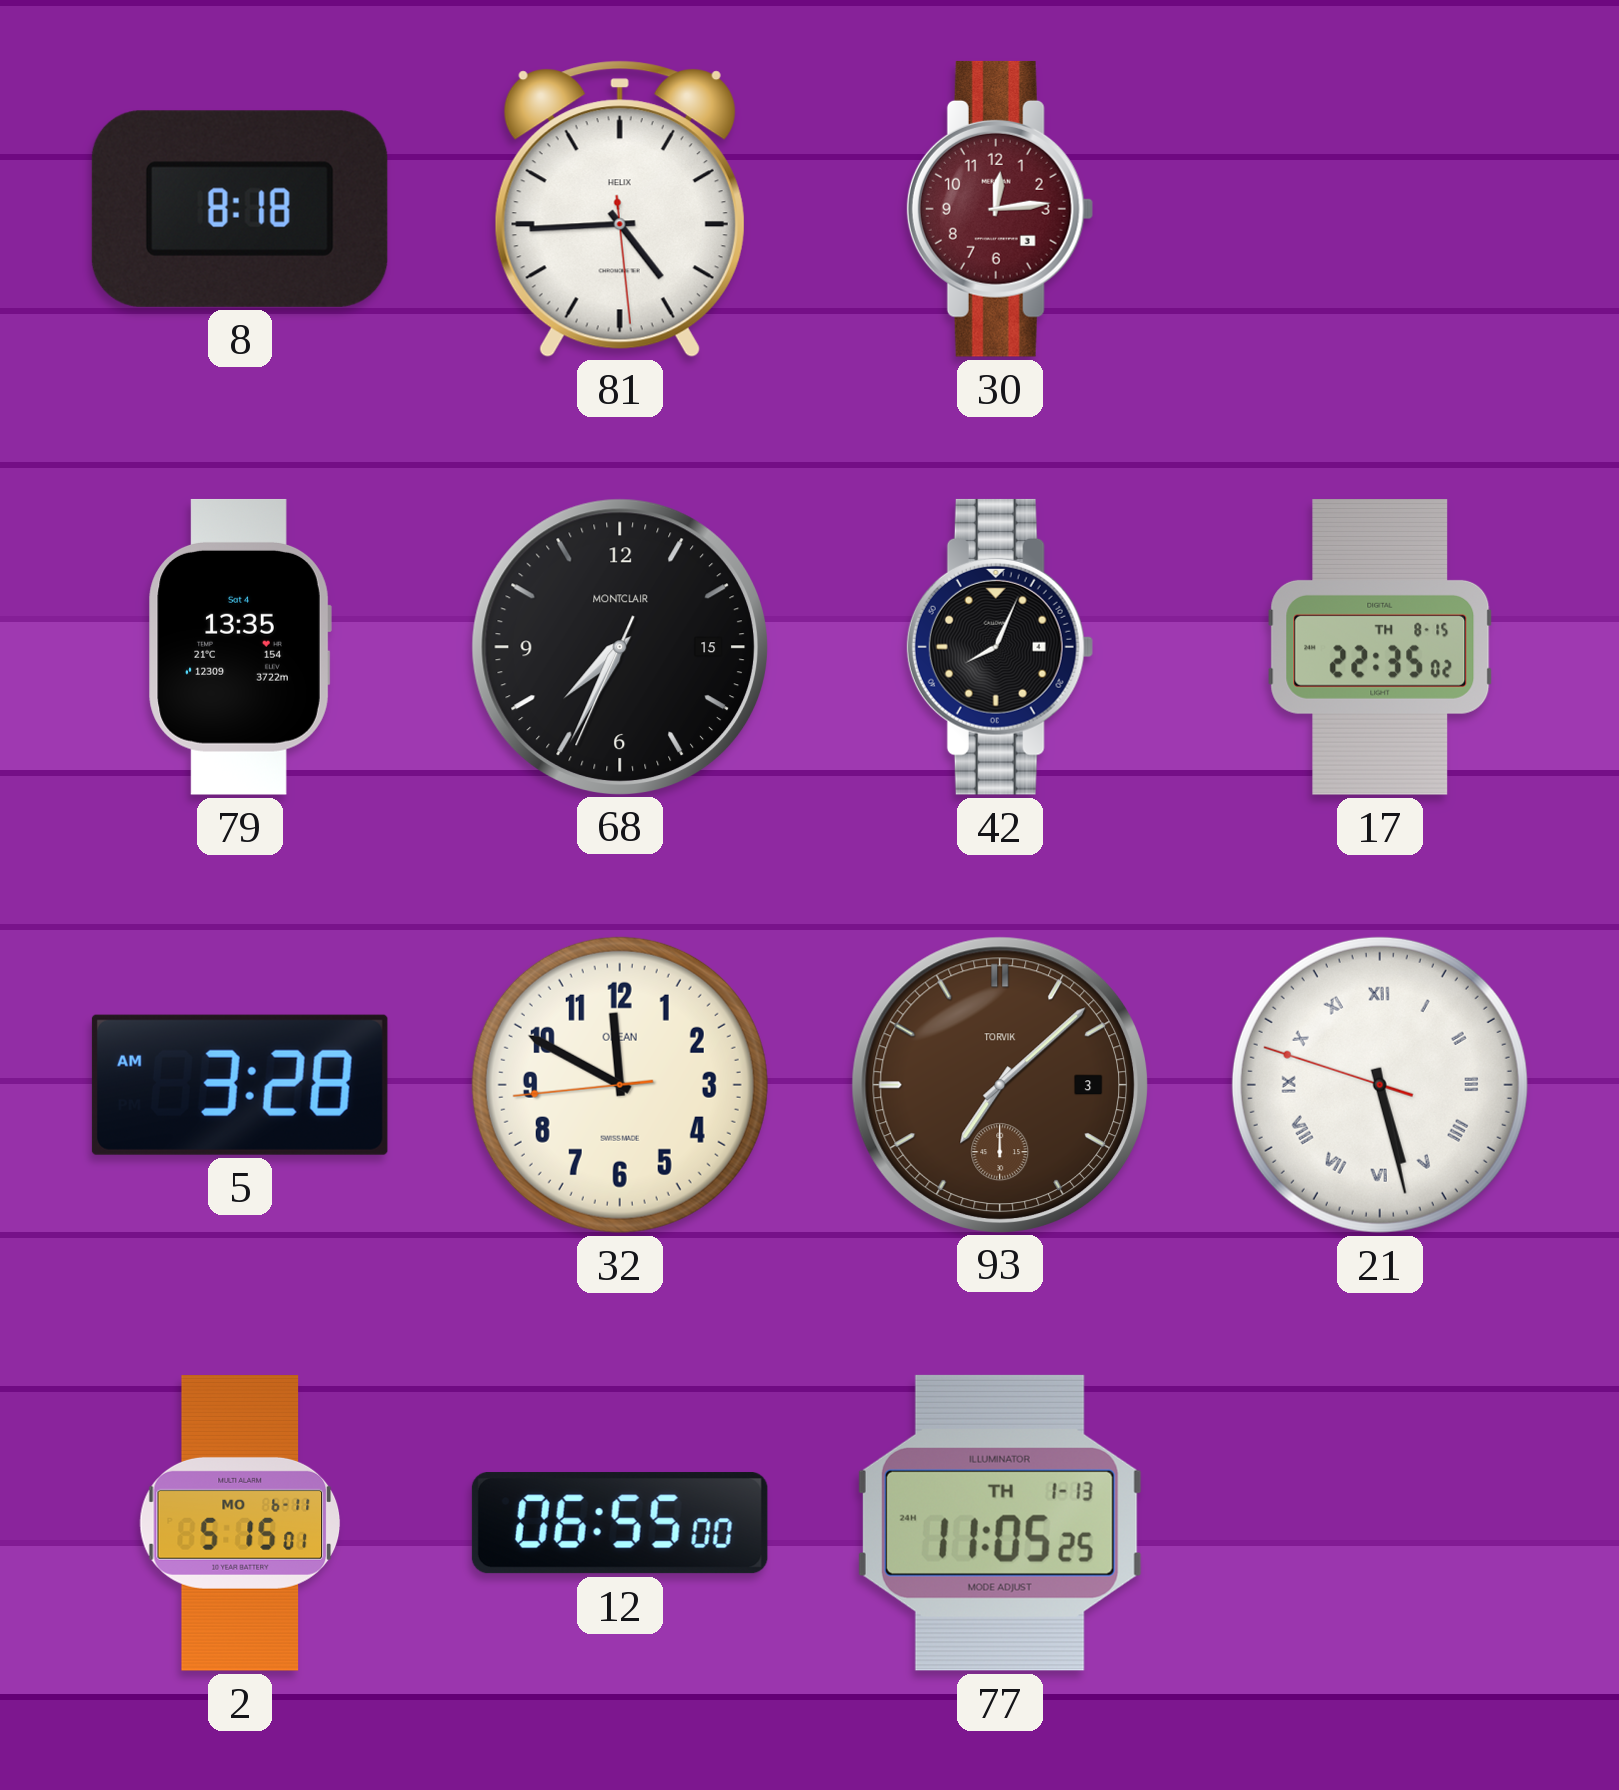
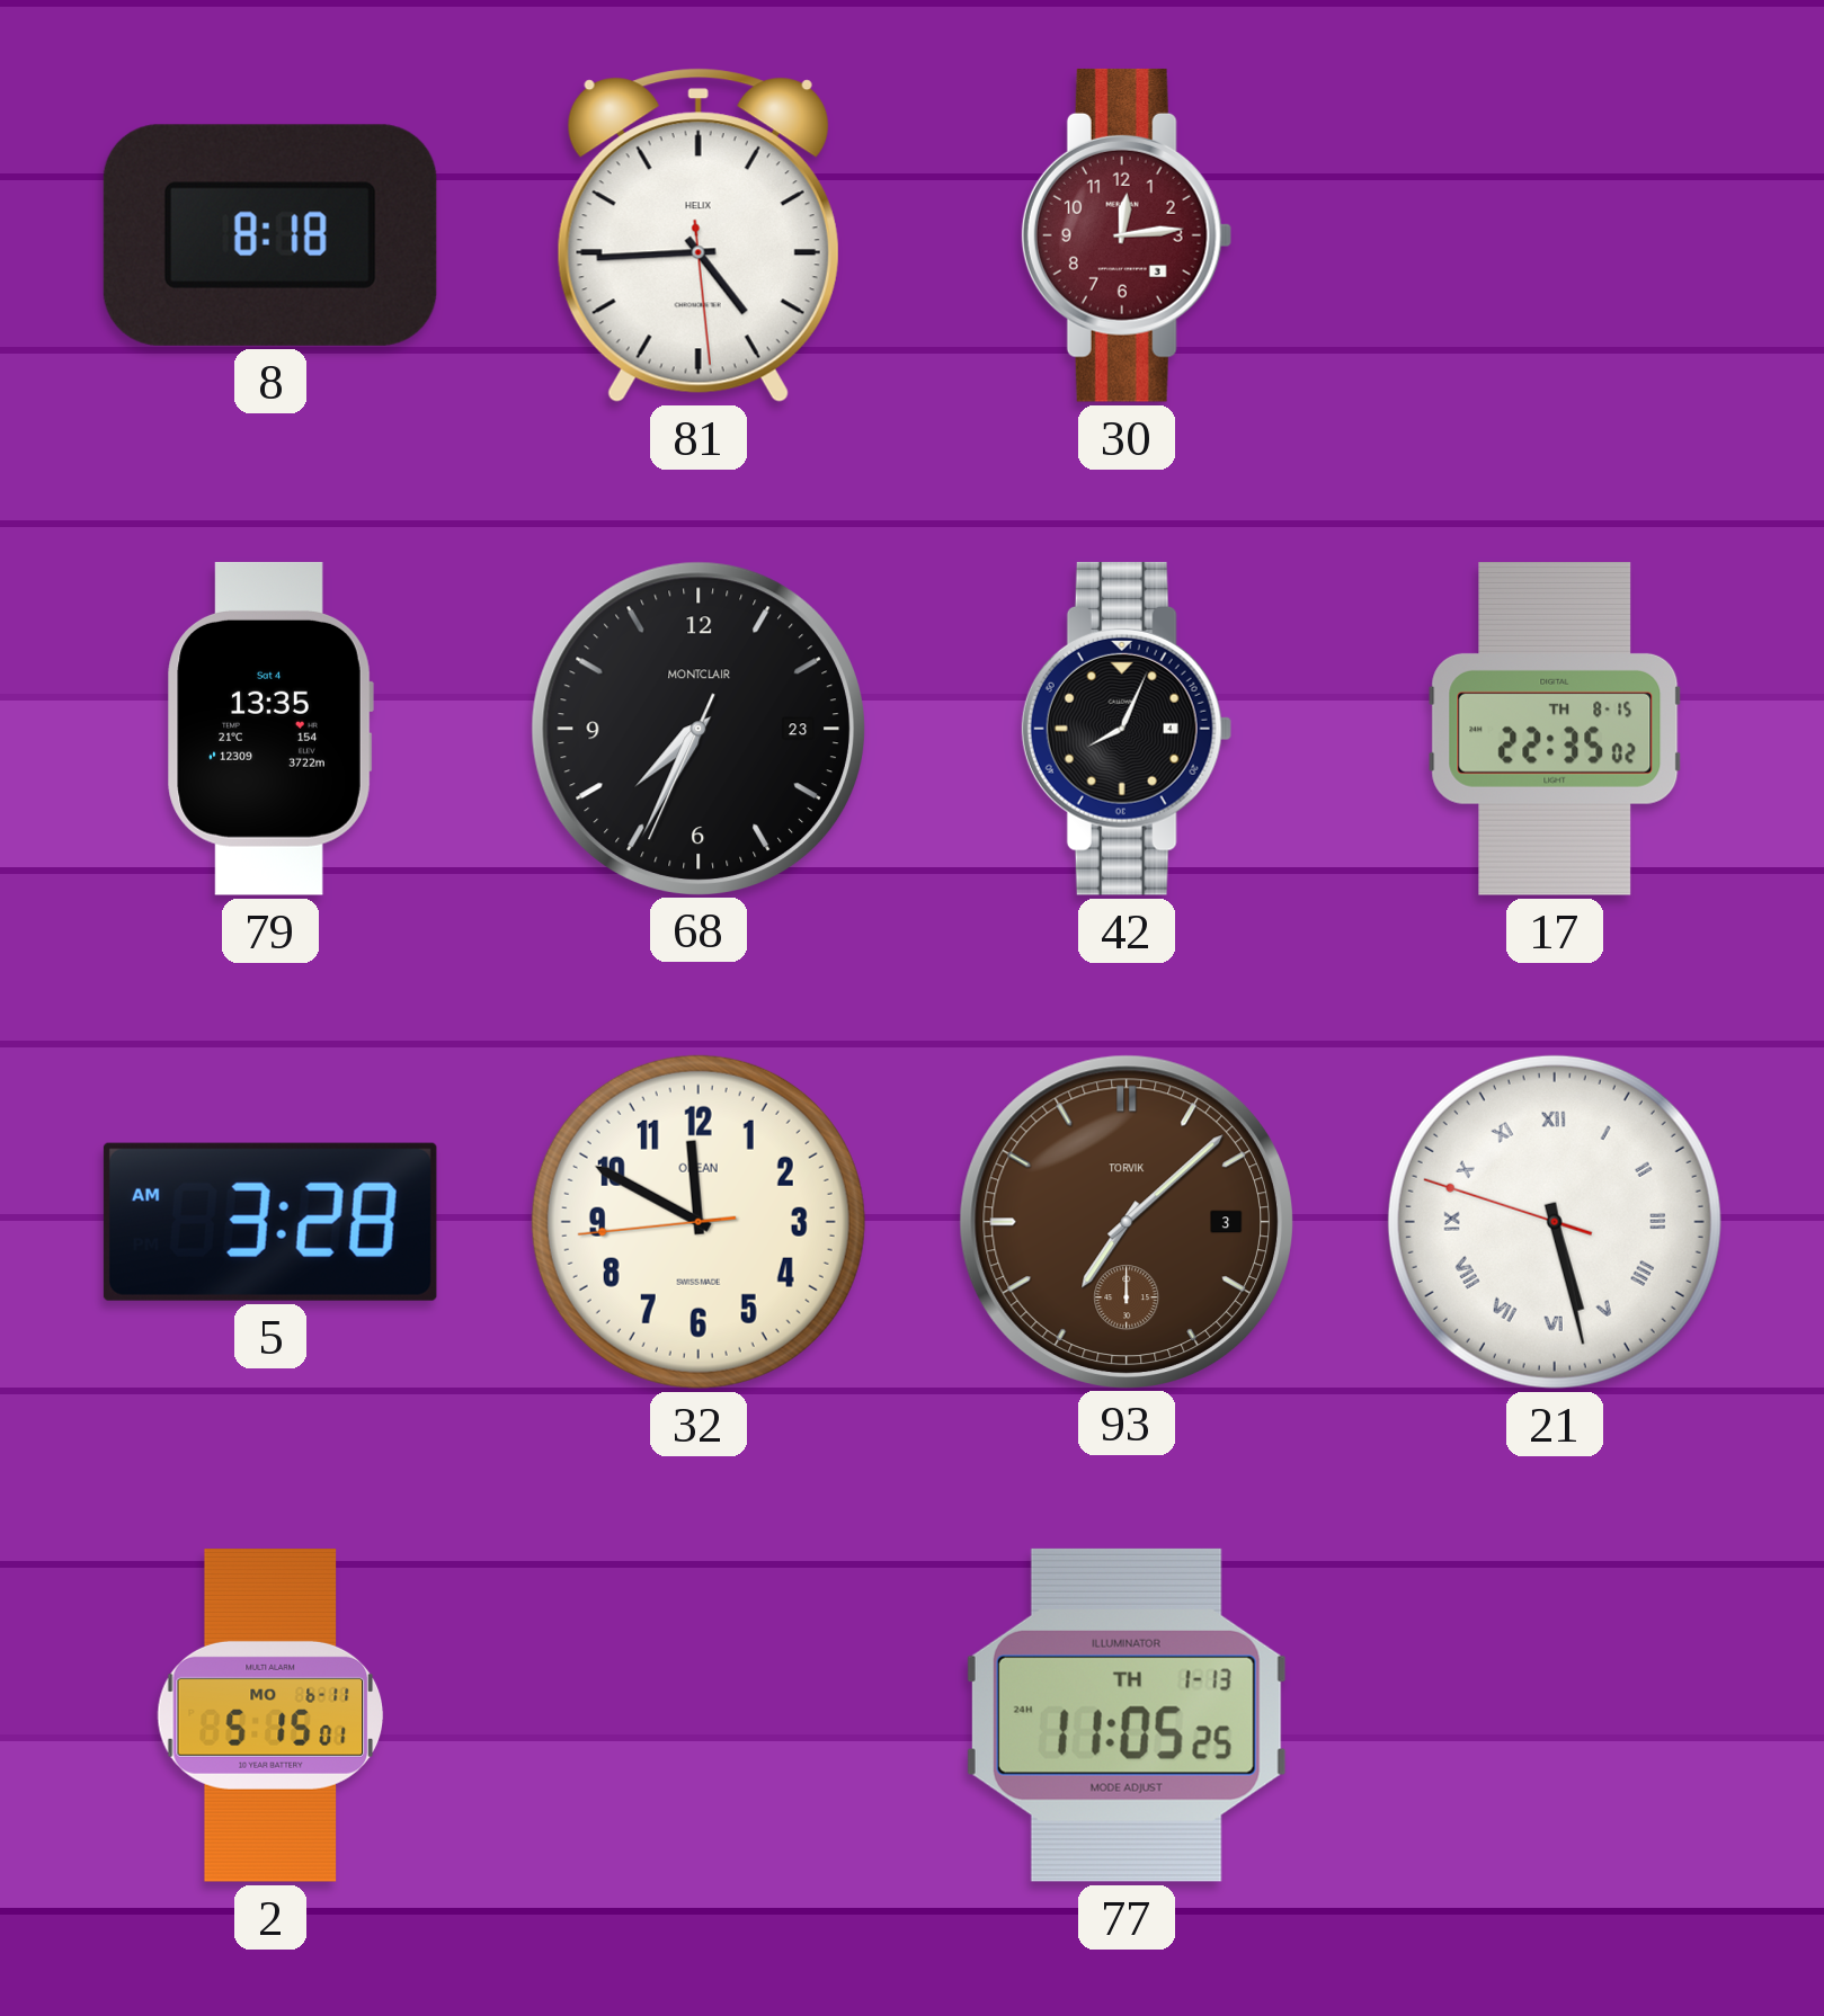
68 date: 15 -> 23
12: 06:55 -> none
